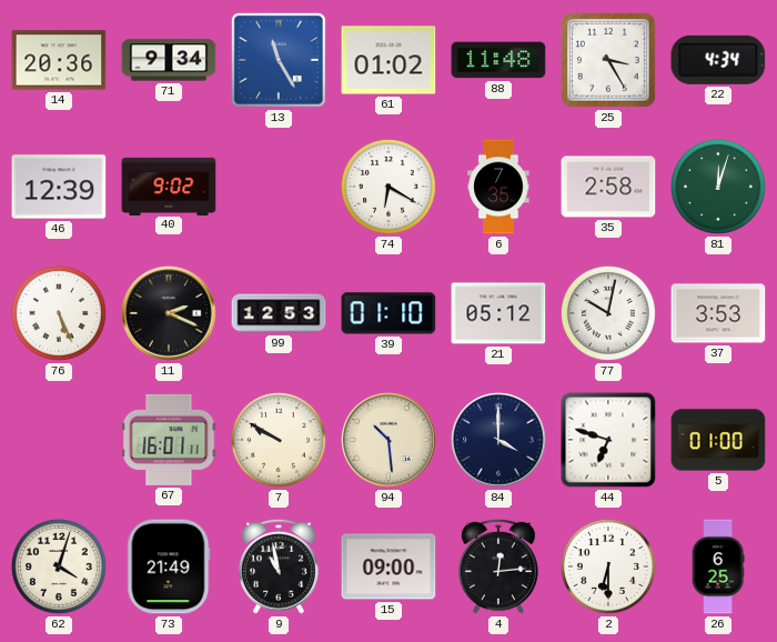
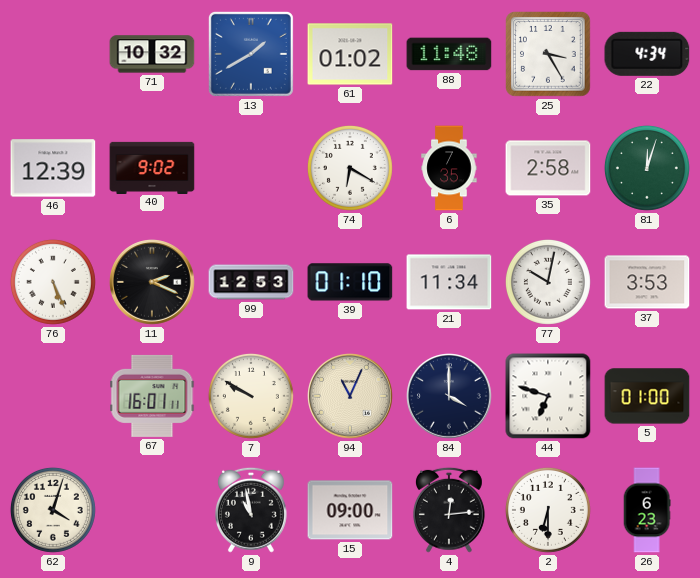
14: 20:36 -> none
71: 9:34 -> 10:32
13: 11:25 -> 1:40
21: 05:12 -> 11:34
94: 10:29 -> 11:04
73: 21:49 -> none
26: 6:25 -> 6:23
